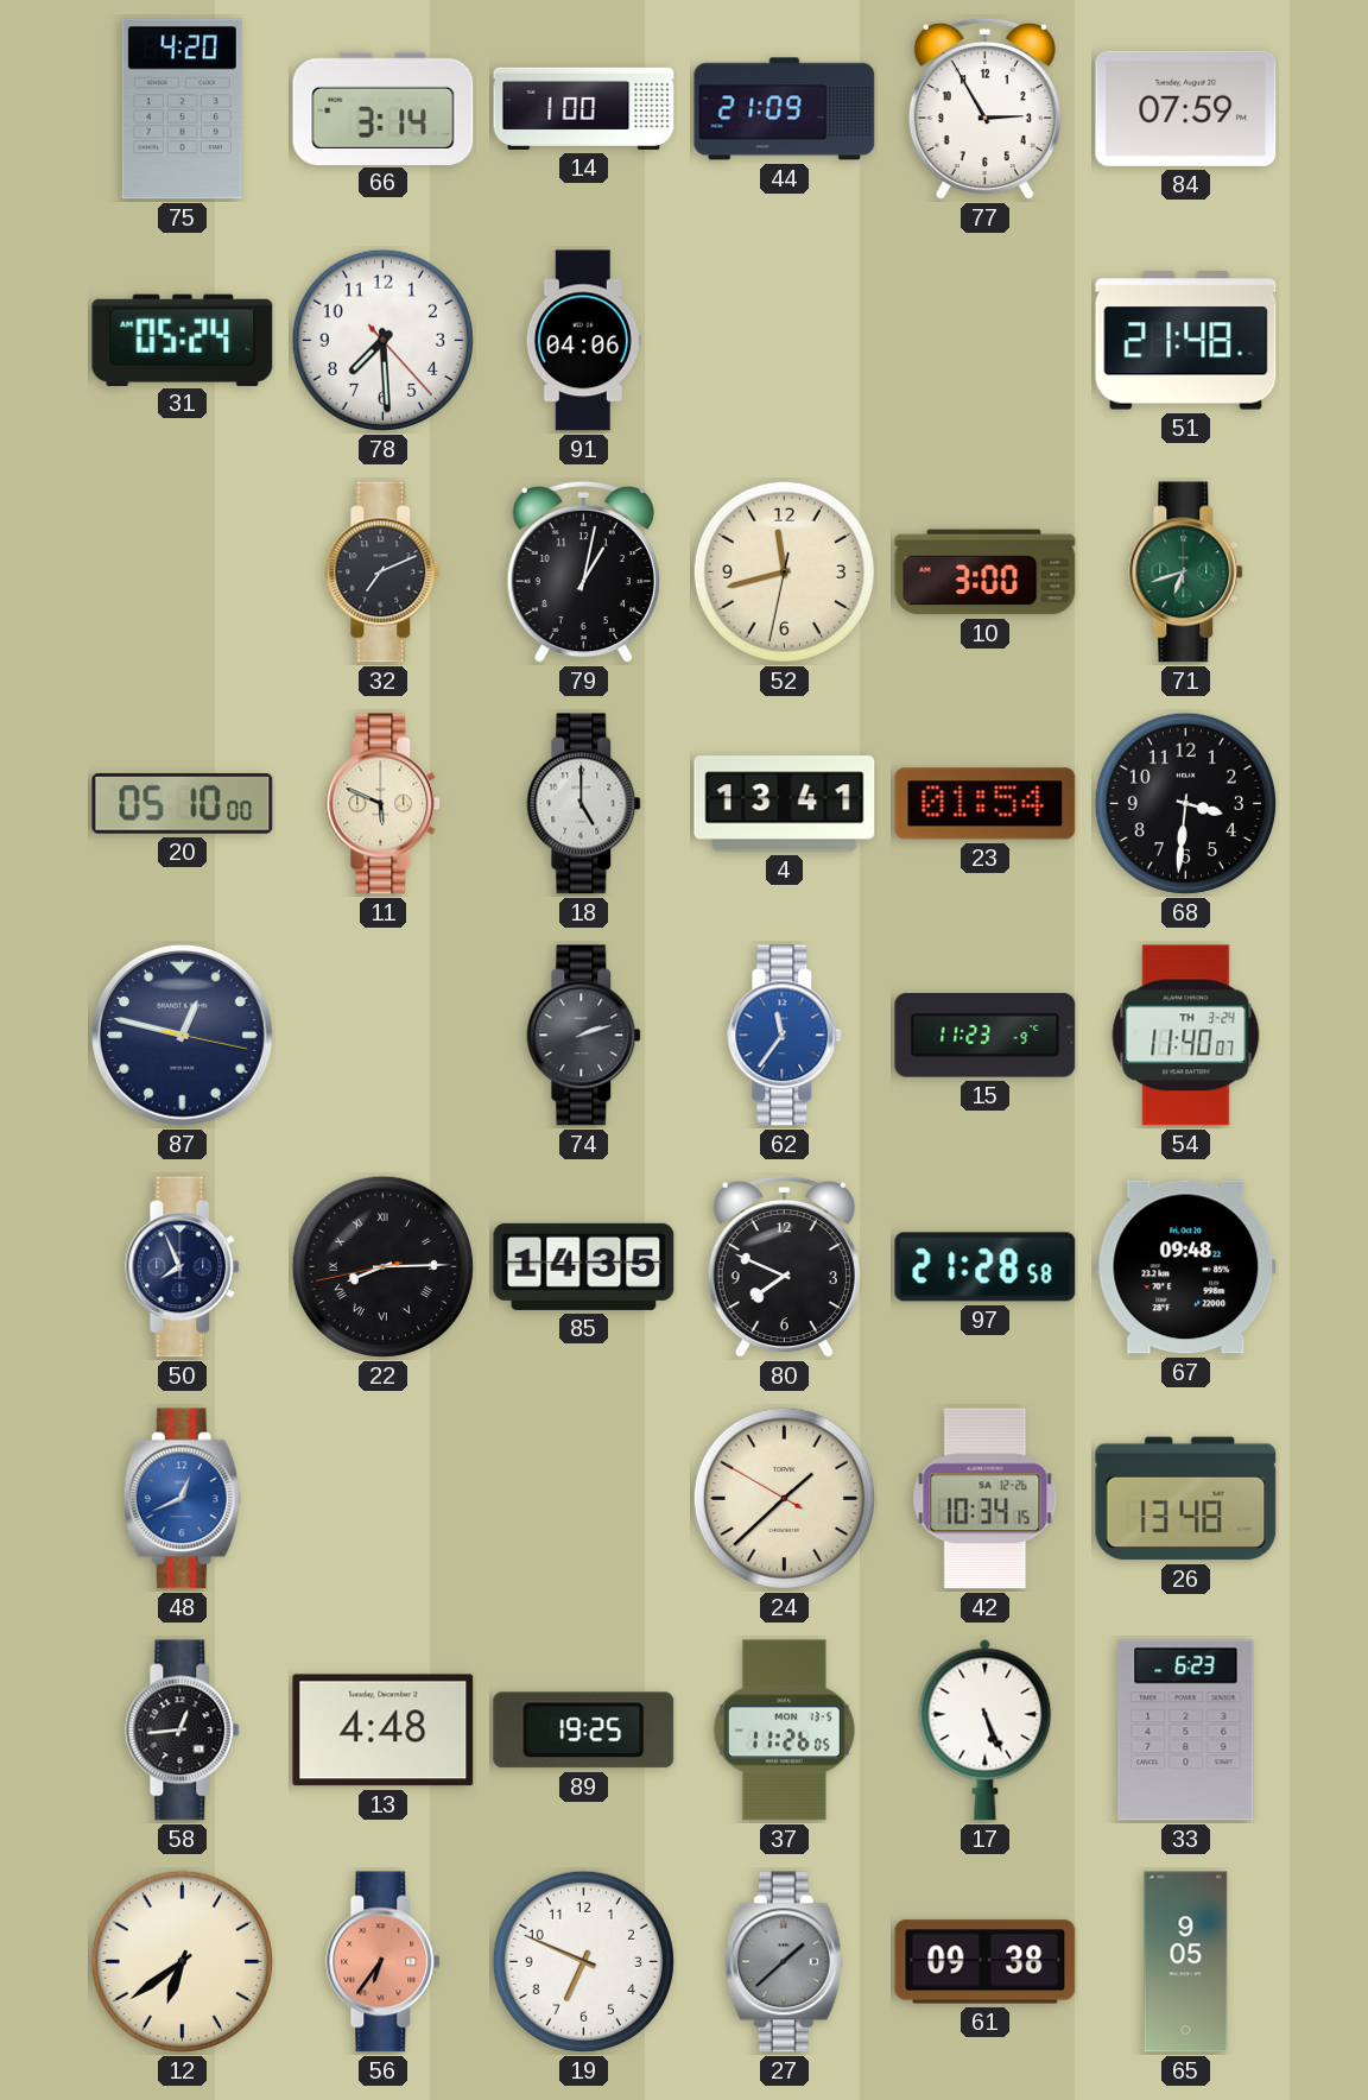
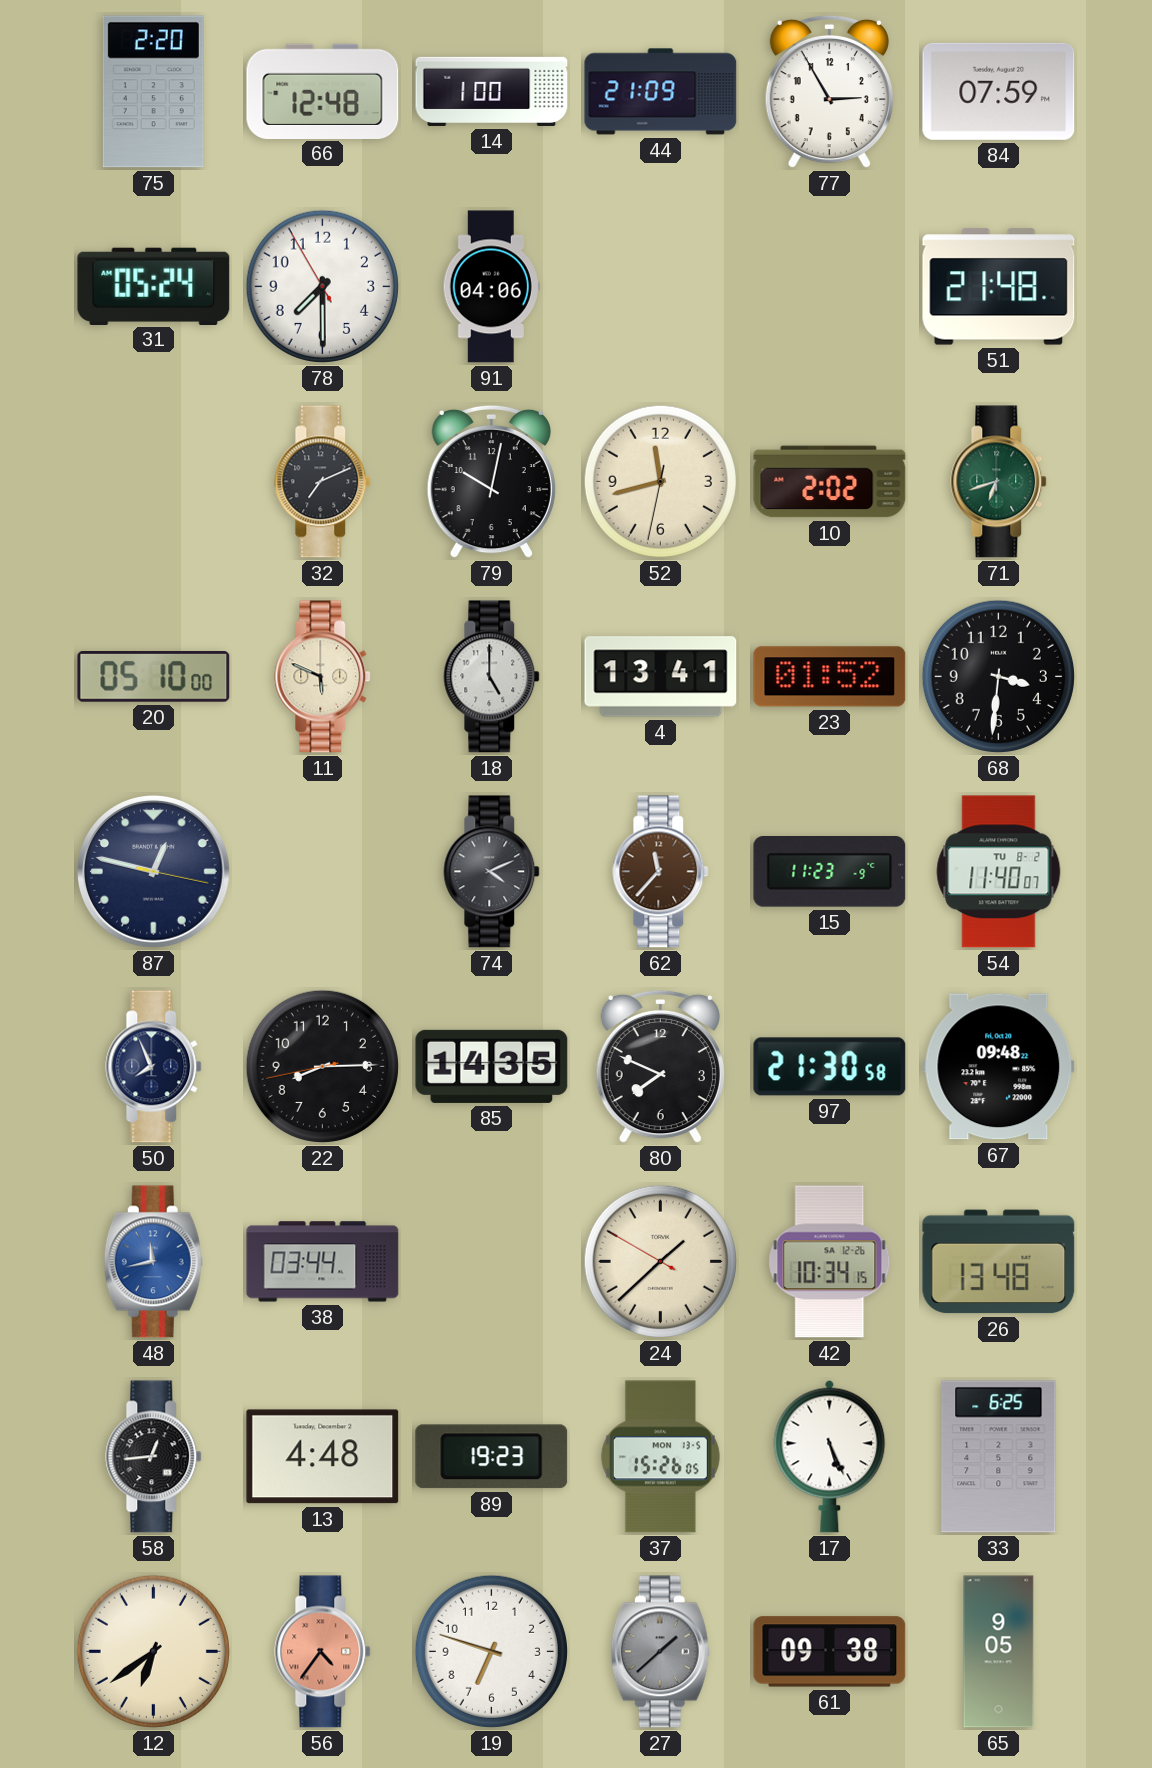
75: 4:20 -> 2:20
66: 3:14 -> 12:48
78: 7:29:23 -> 7:29:55
79: 1:02 -> 10:02
10: 3:00 -> 2:02
23: 01:54 -> 01:52
74: 2:12 -> 4:11
62: 11:36 -> 11:37
62 dial: blue -> brown
54 date: TH 3-24 -> TU 8-2
22 numerals: Roman -> Arabic
97: 21:28 -> 21:30
48: 12:41 -> 11:43
38: none -> 03:44
89: 19:25 -> 19:23
37: 11:26 -> 15:26
33: 6:23 -> 6:25
56: 6:36 -> 4:36
19: 6:49 -> 6:48
